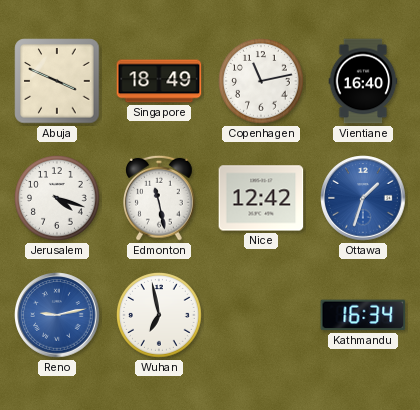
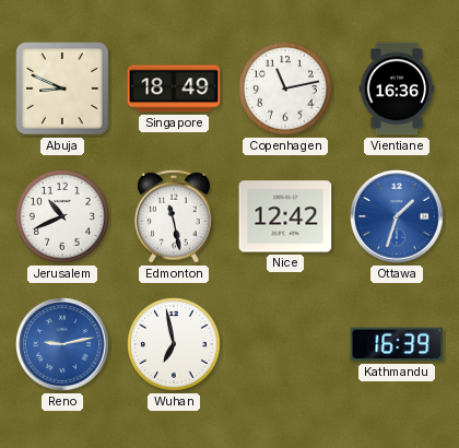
Abuja: 3:49 -> 8:49
Vientiane: 16:40 -> 16:36
Jerusalem: 4:18 -> 10:41
Kathmandu: 16:34 -> 16:39
